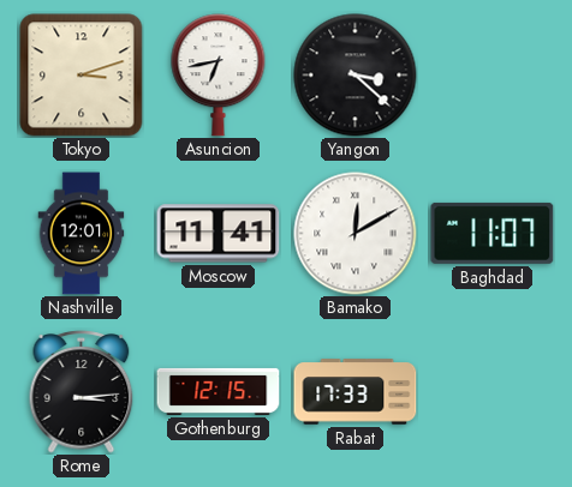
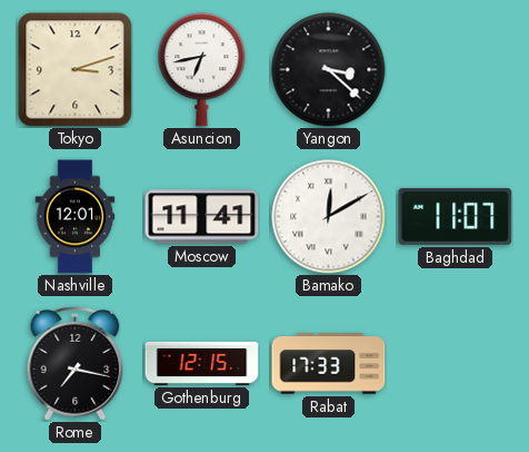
Rome: 3:14 -> 7:17
